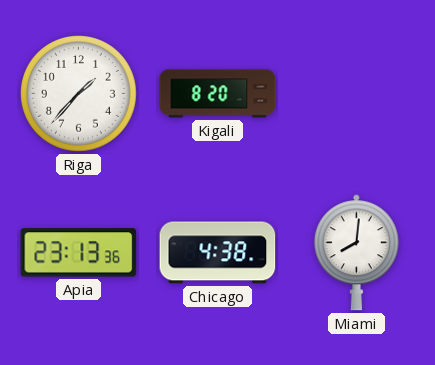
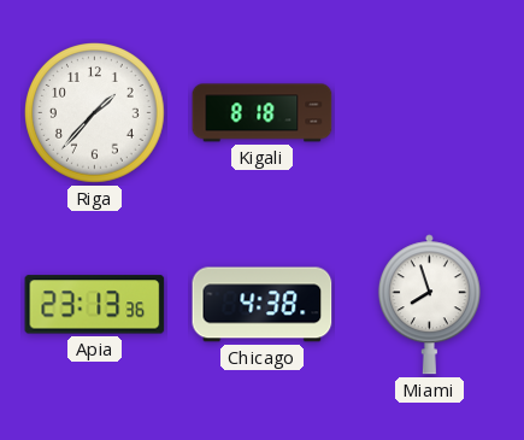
Kigali: 8:20 -> 8:18
Miami: 8:01 -> 7:57
